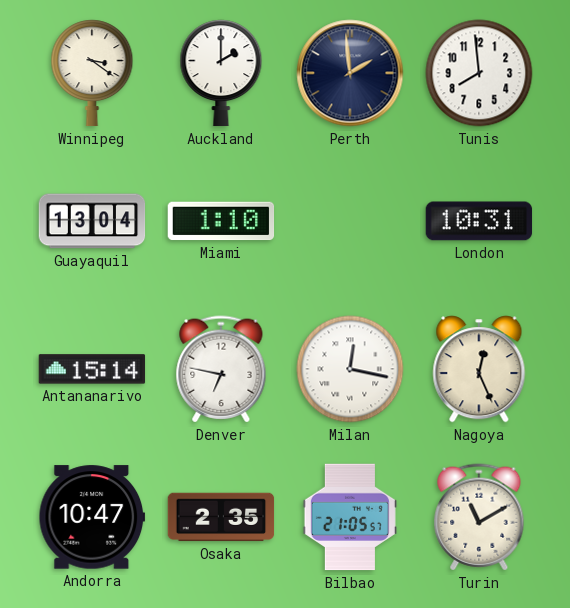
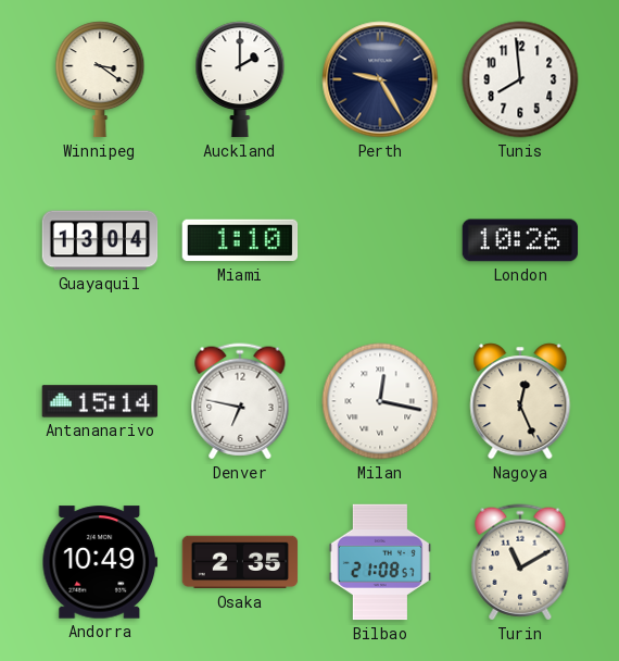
Perth: 1:59 -> 9:25
London: 10:31 -> 10:26
Andorra: 10:47 -> 10:49
Bilbao: 21:05 -> 21:08
